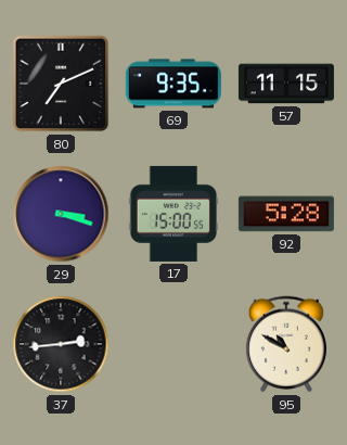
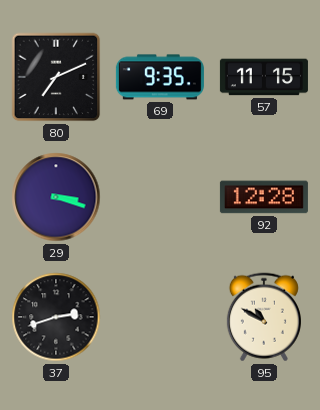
17: 15:00 -> none
92: 5:28 -> 12:28
37: 2:44 -> 2:42
